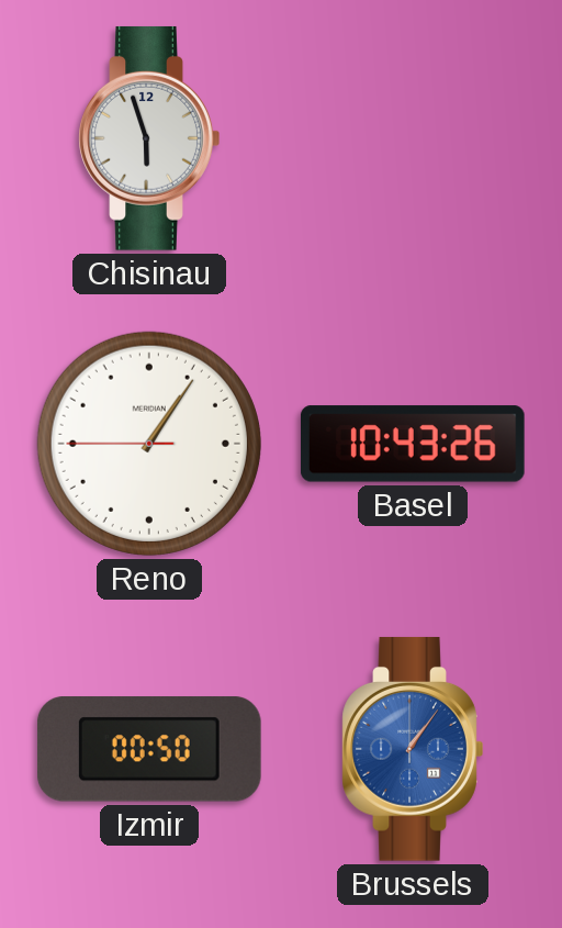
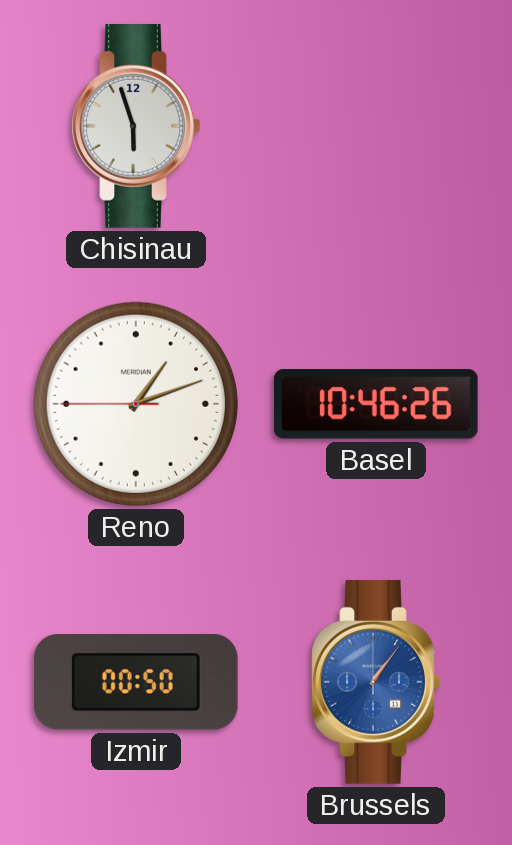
Reno: 1:05 -> 1:11
Basel: 10:43 -> 10:46
